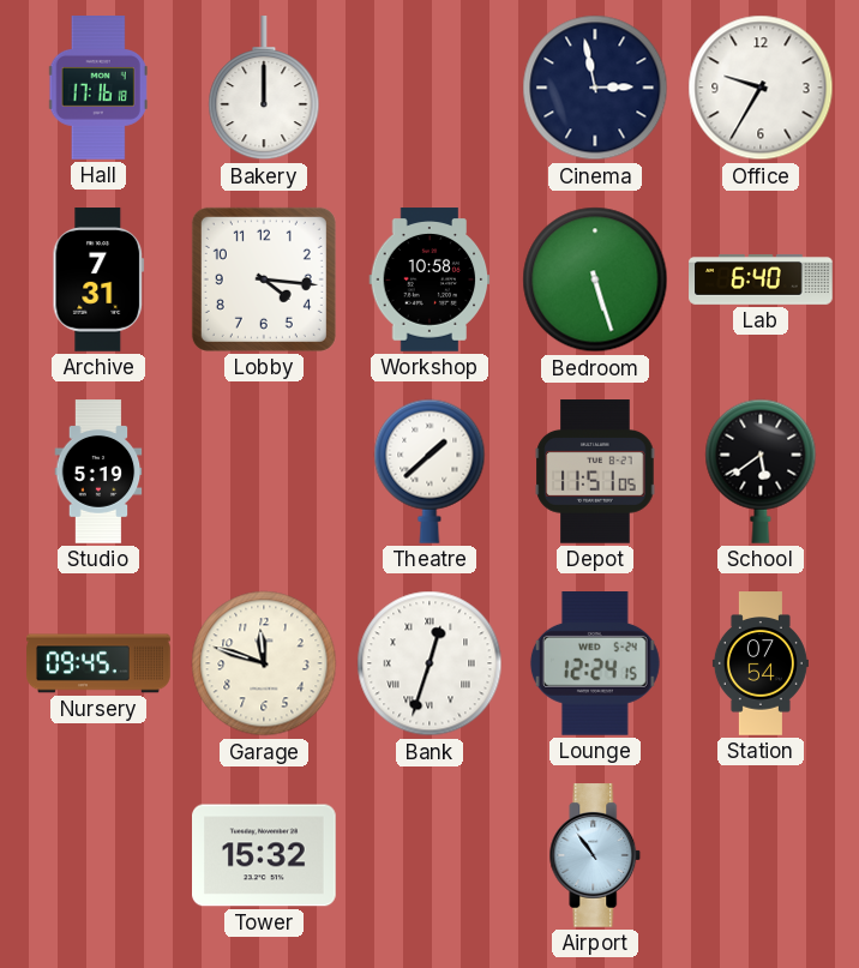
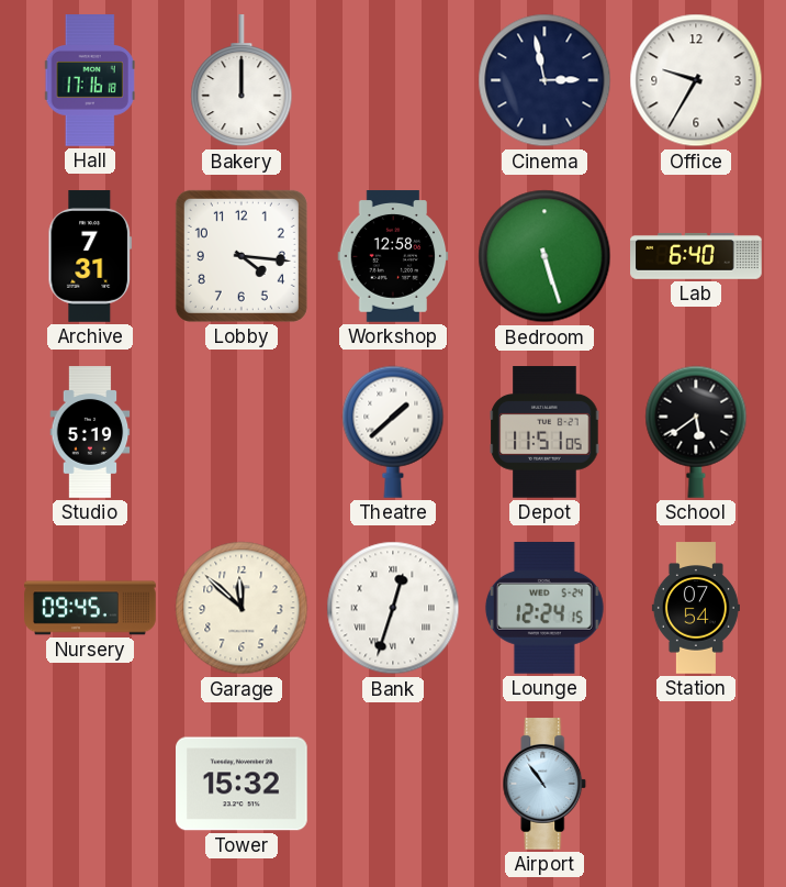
Workshop: 10:58 -> 12:58
Garage: 11:48 -> 11:52
